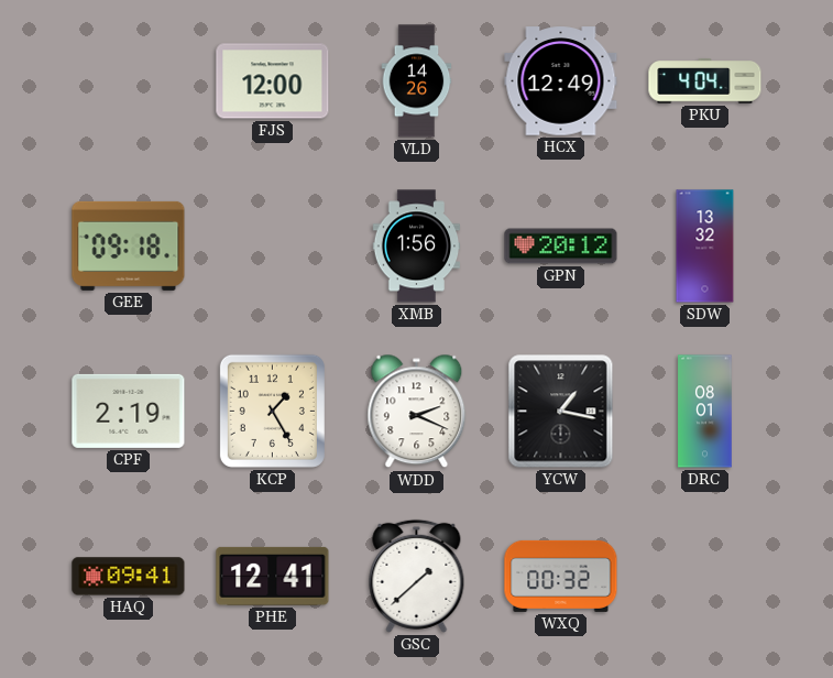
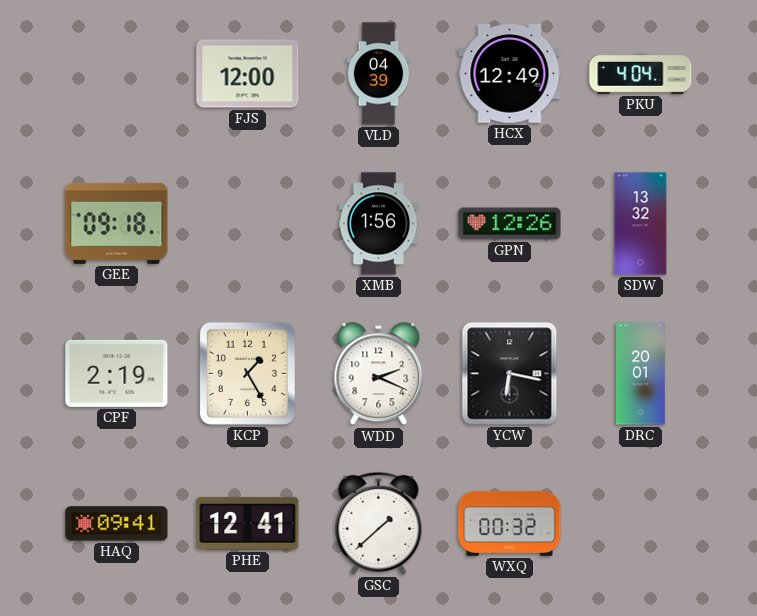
VLD: 14:26 -> 04:39
GPN: 20:12 -> 12:26
YCW: 1:17 -> 6:17
DRC: 08:01 -> 20:01
